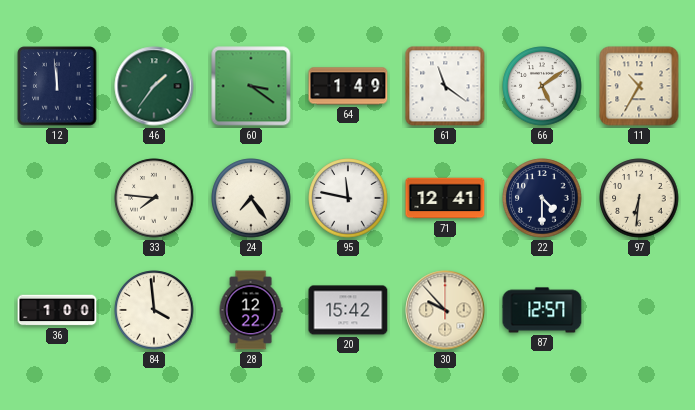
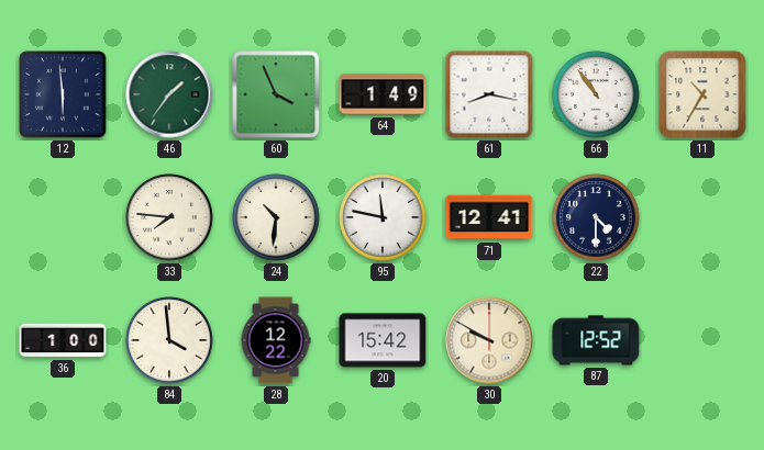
12: 11:59 -> 5:59
60: 3:21 -> 3:56
61: 11:21 -> 8:17
66: 5:09 -> 10:54
24: 7:24 -> 10:31
97: 6:31 -> none
30: 9:53 -> 9:50
87: 12:57 -> 12:52
